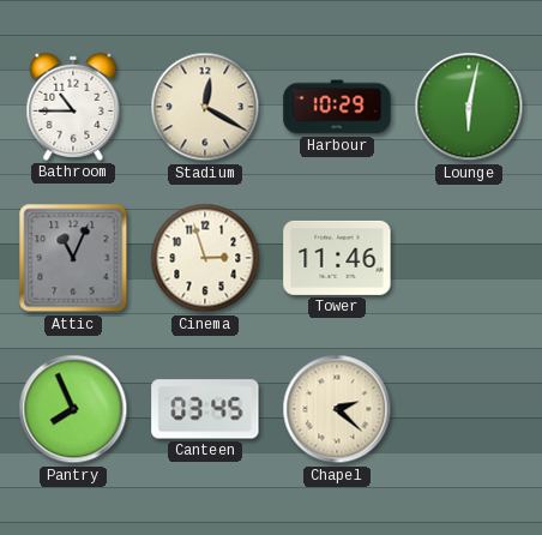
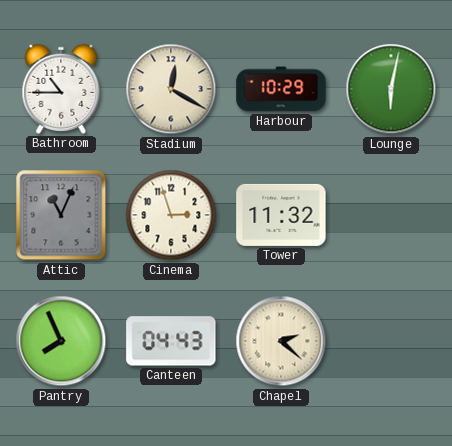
Tower: 11:46 -> 11:32
Canteen: 03:45 -> 04:43
